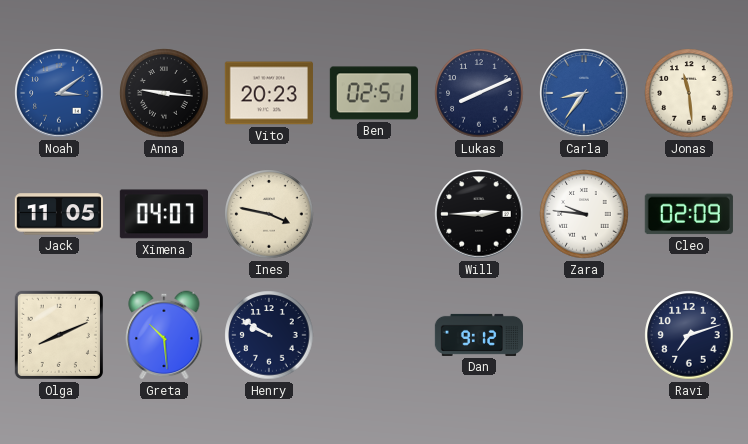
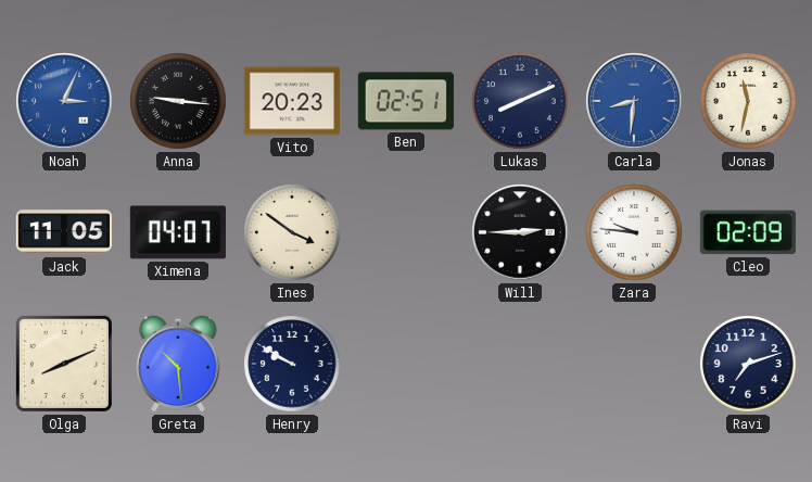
Noah: 3:09 -> 3:04
Carla: 8:36 -> 8:31
Jonas: 11:29 -> 11:32
Ines: 3:47 -> 3:51
Dan: 9:12 -> none
